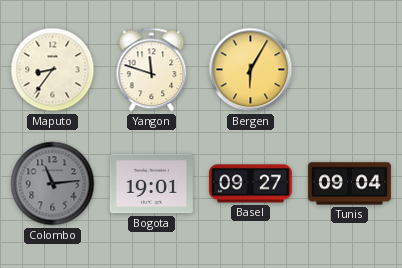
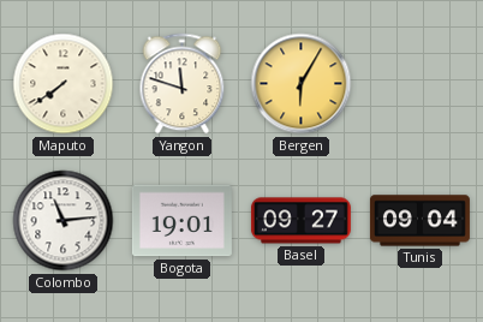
Maputo: 8:36 -> 7:39
Colombo dial: grey -> white
